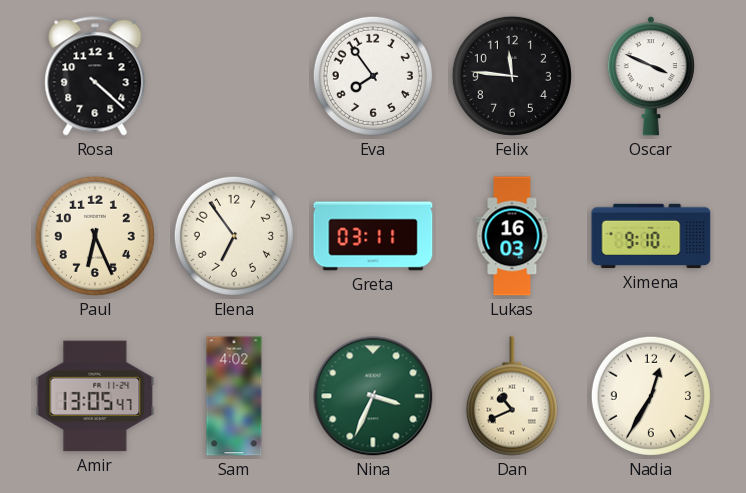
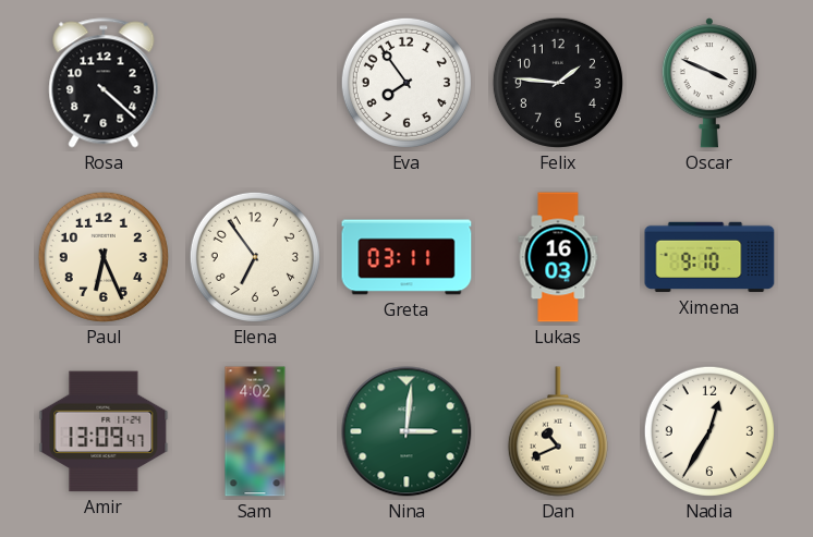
Felix: 11:46 -> 1:46
Amir: 13:05 -> 13:09
Nina: 3:34 -> 3:01
